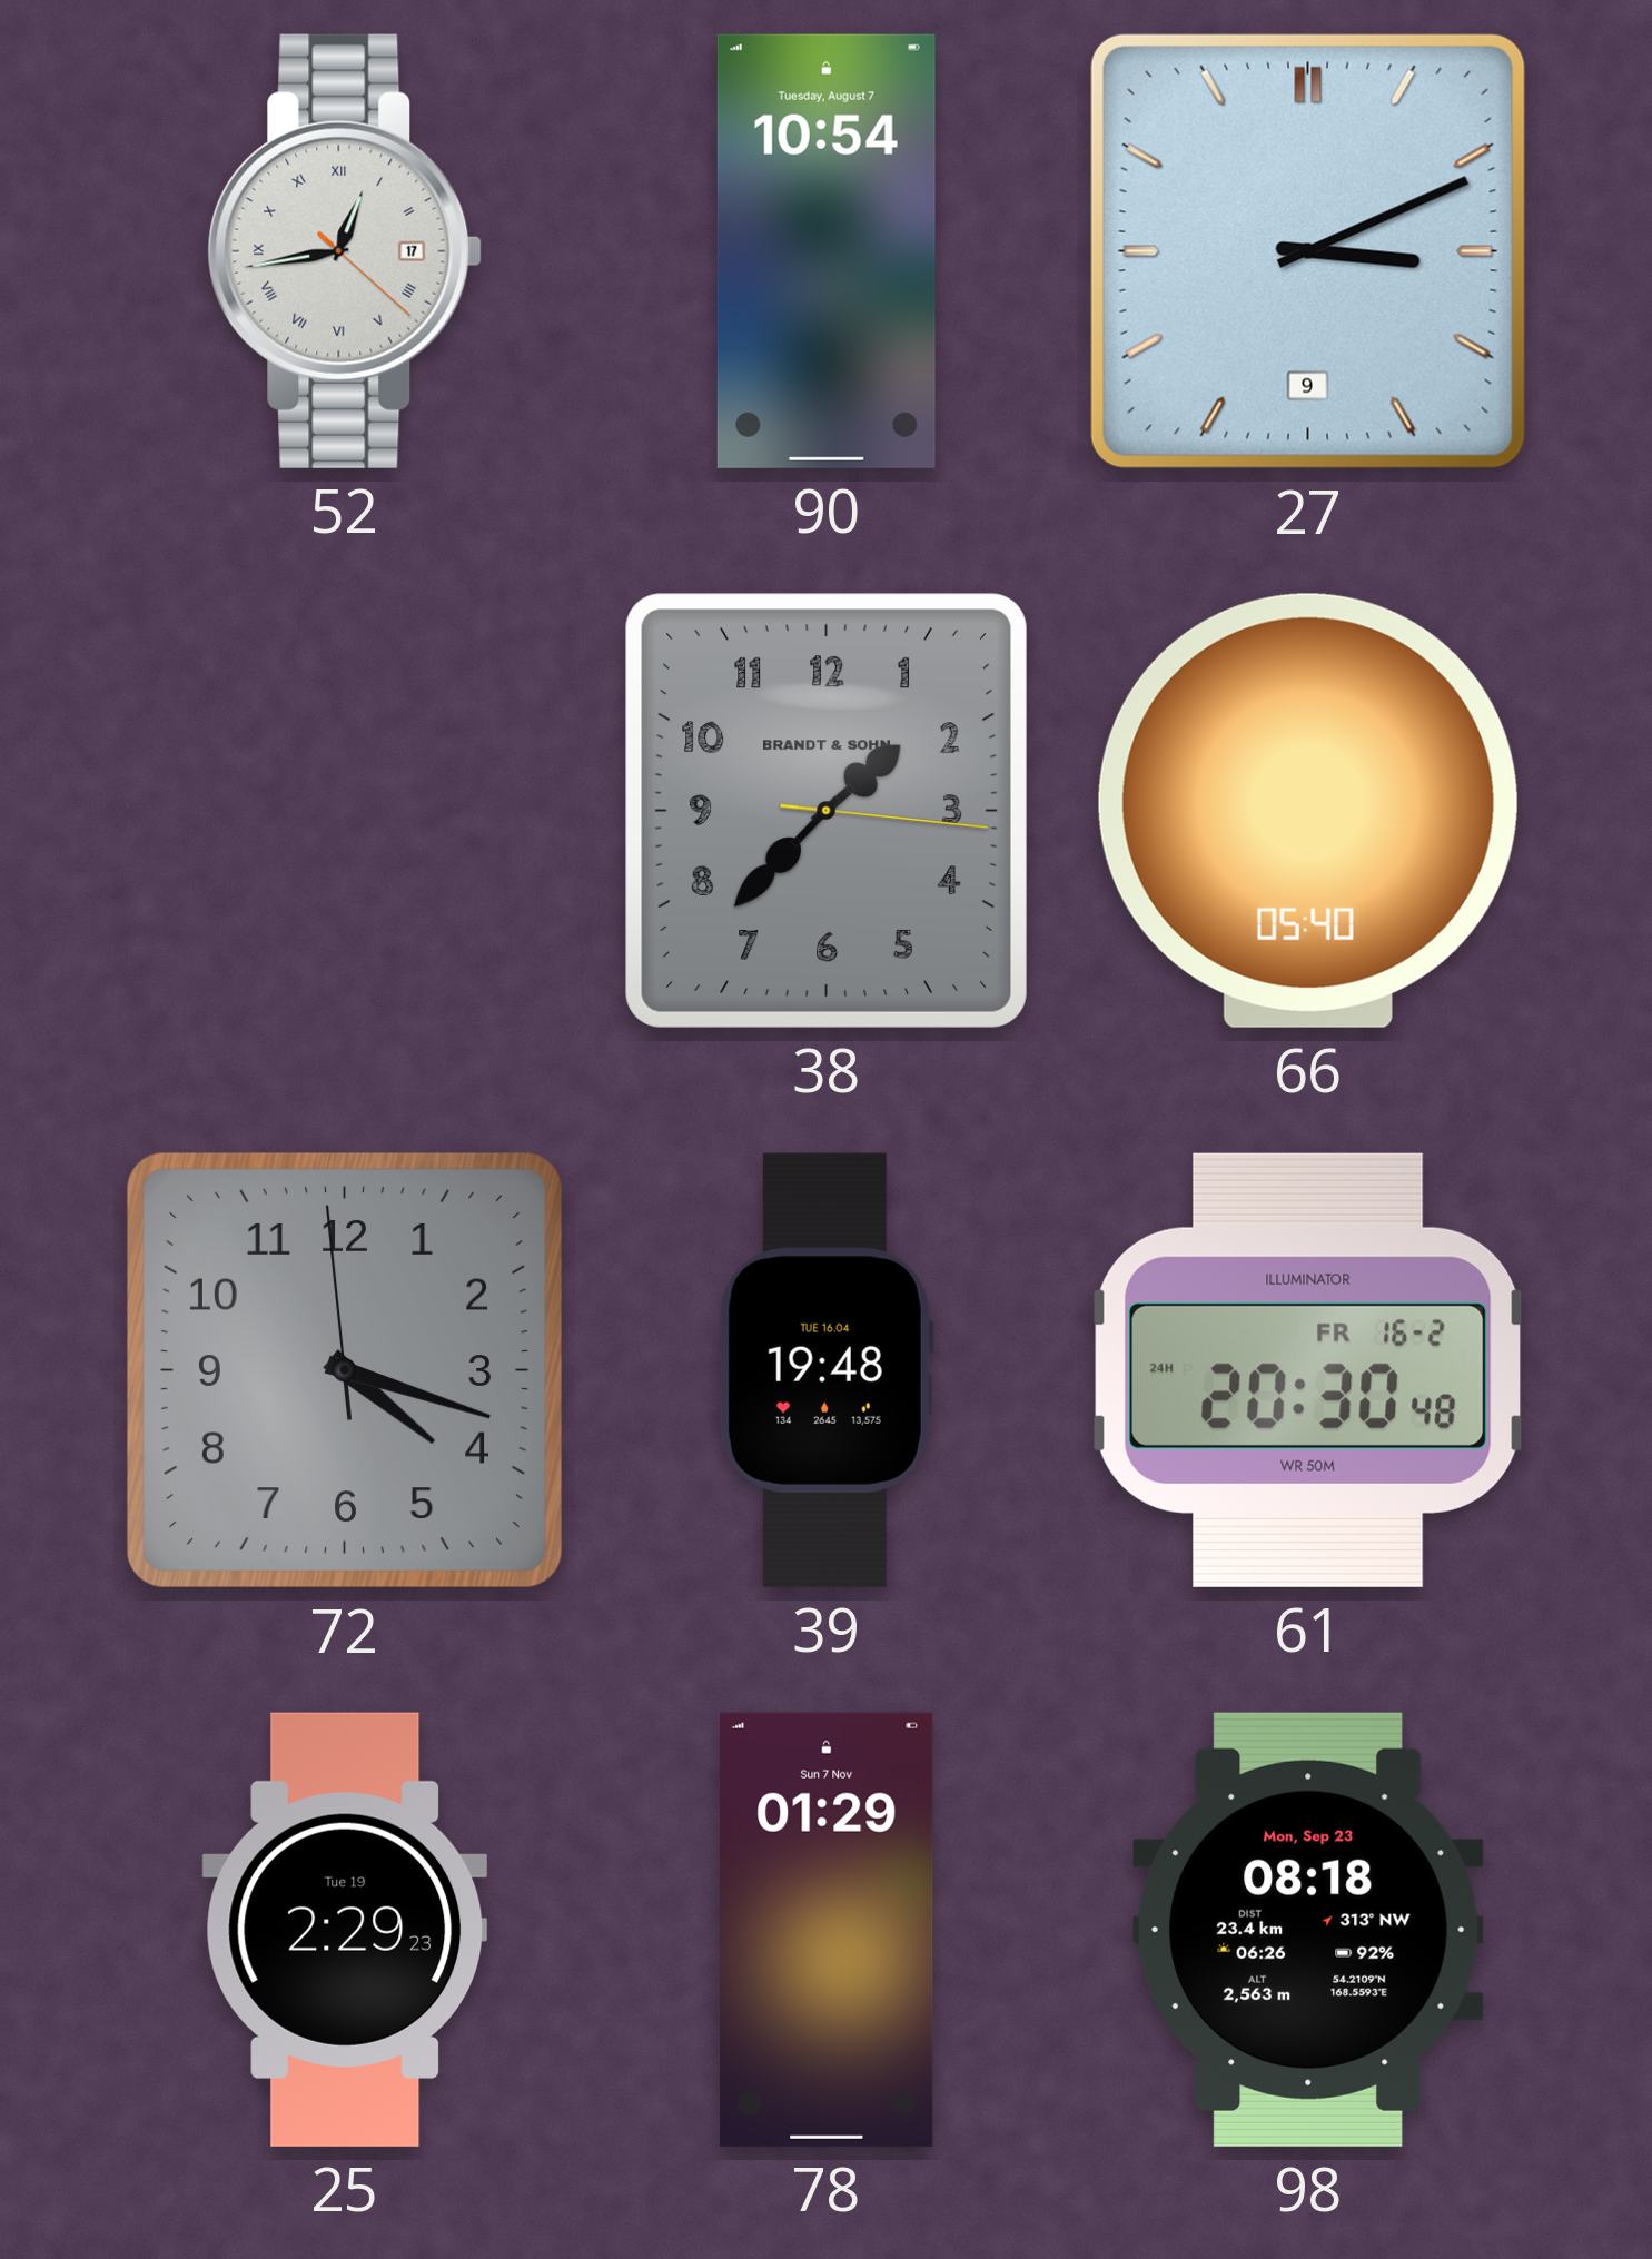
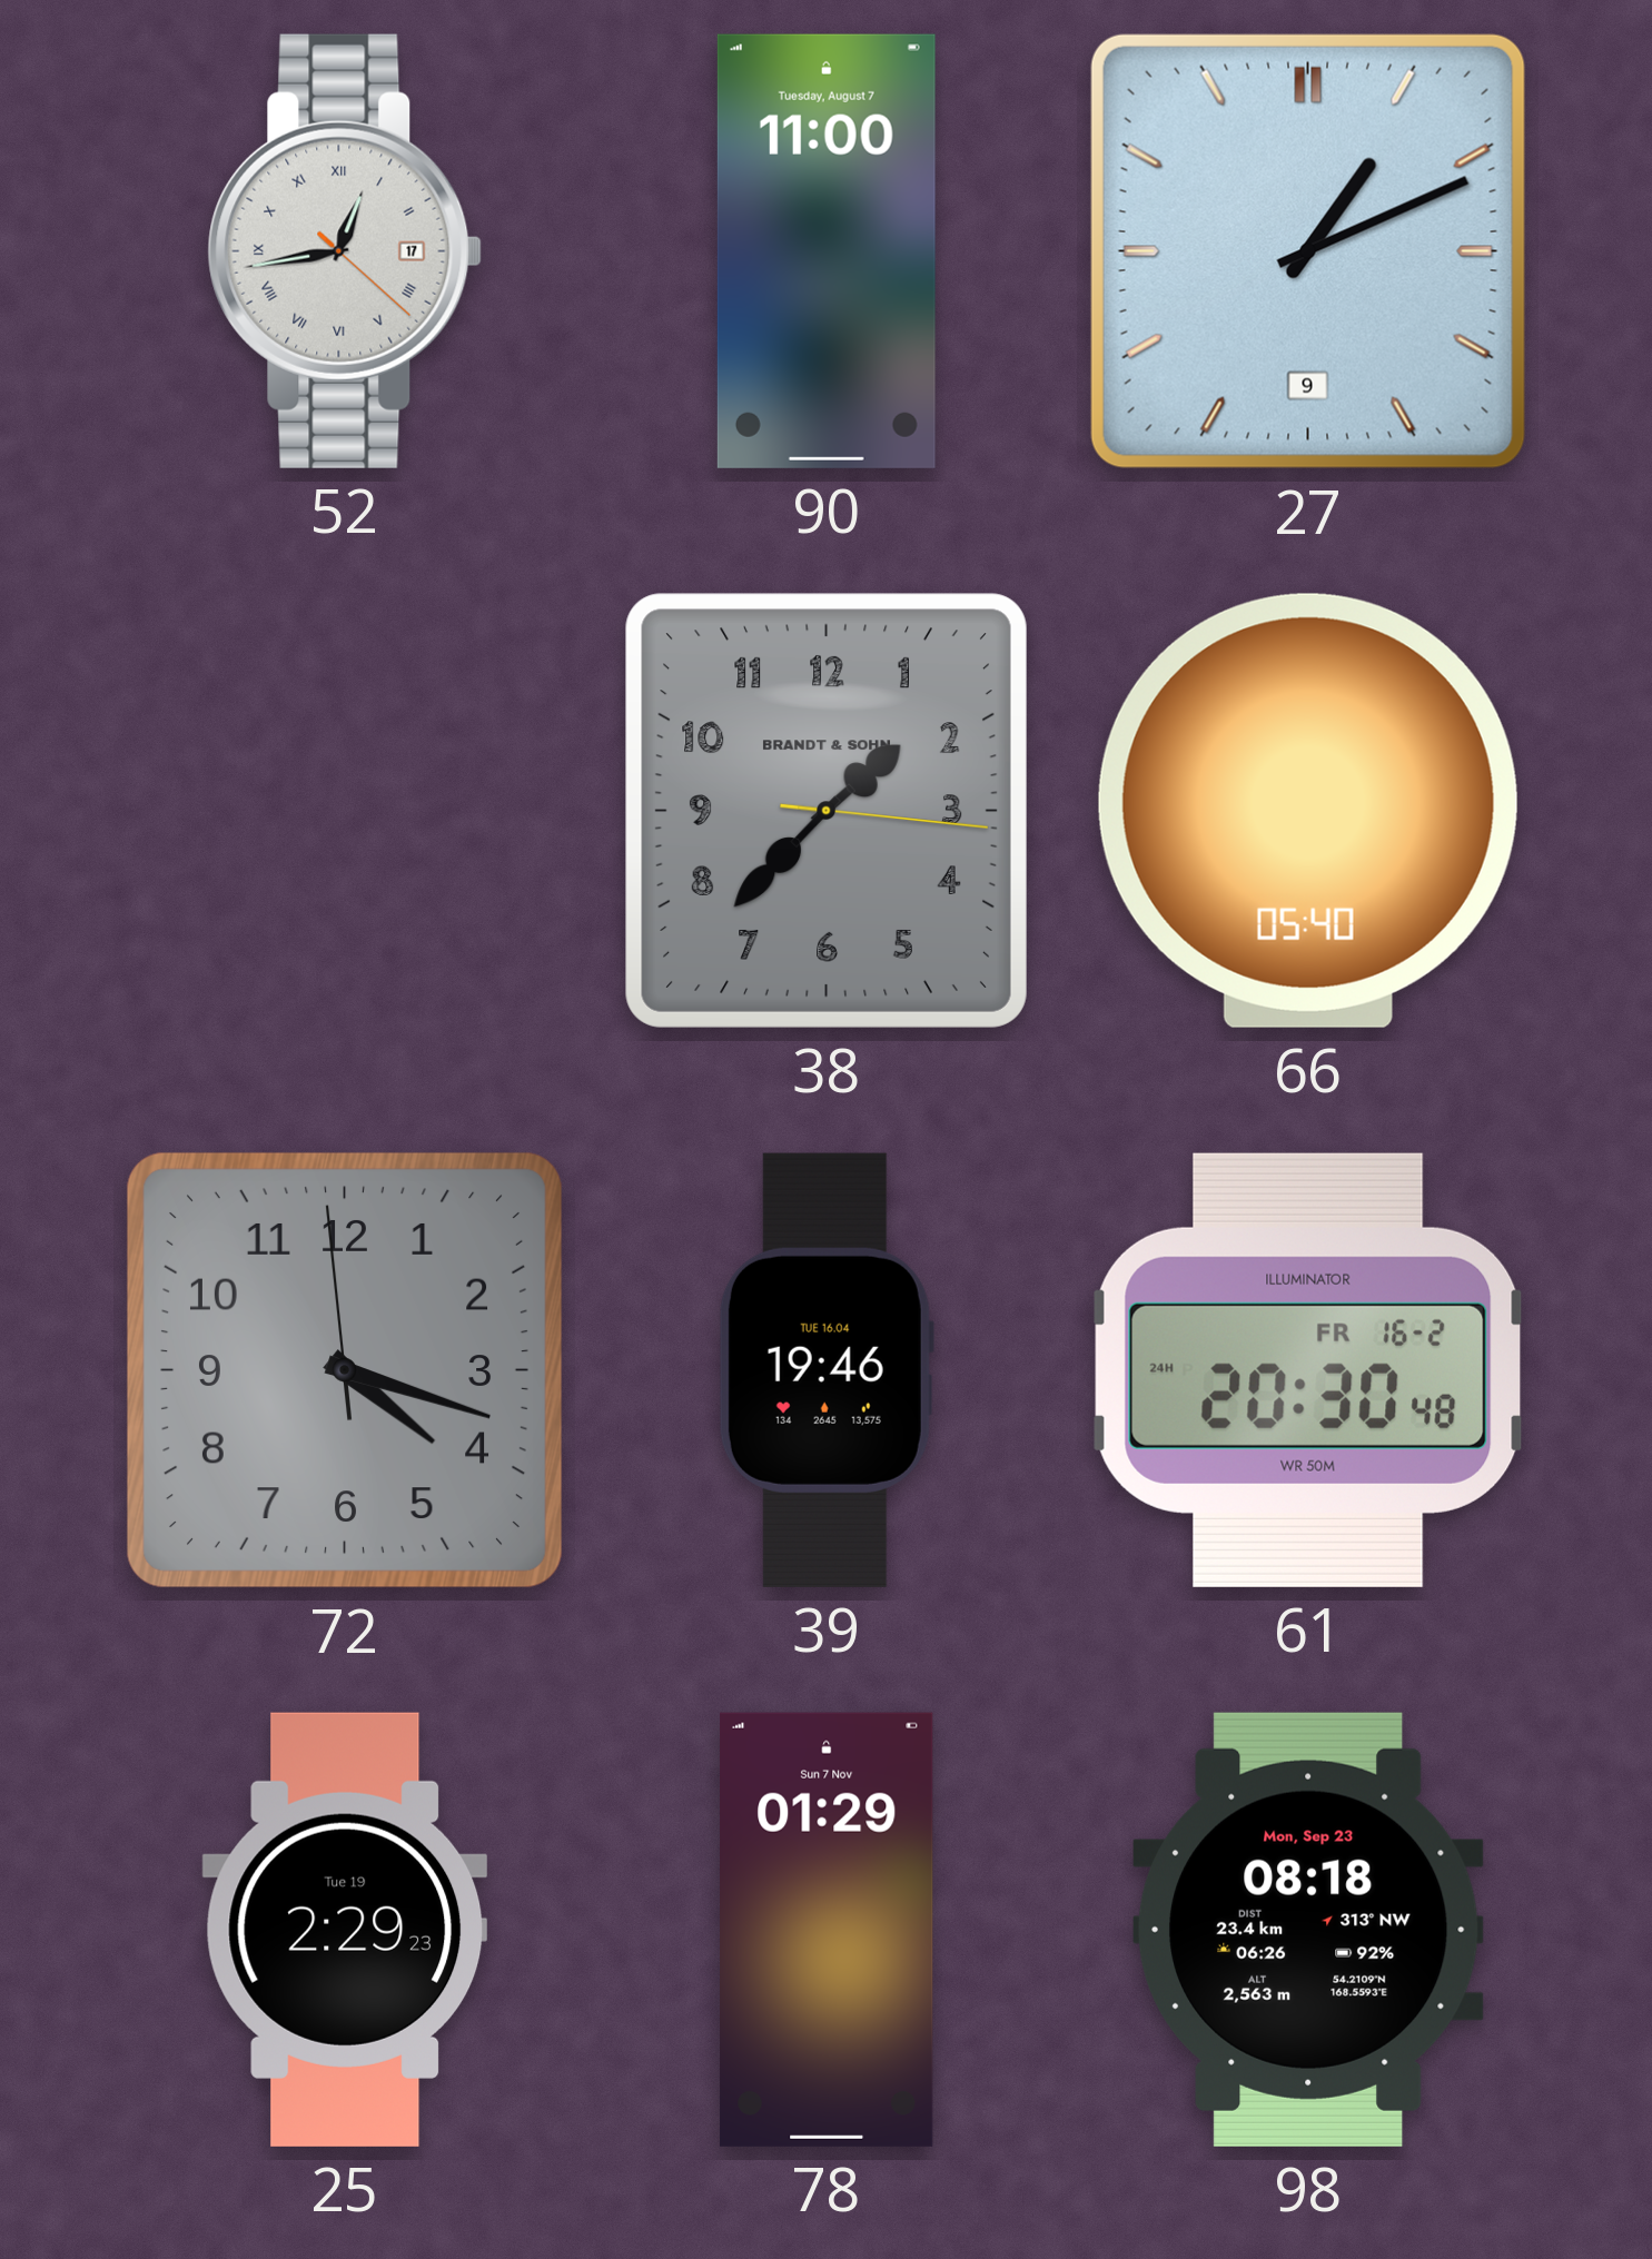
90: 10:54 -> 11:00
27: 3:11 -> 1:11
39: 19:48 -> 19:46
